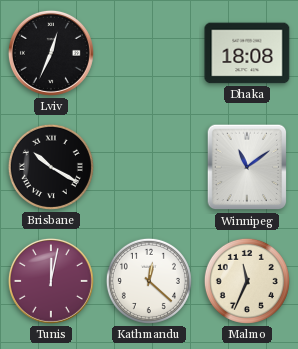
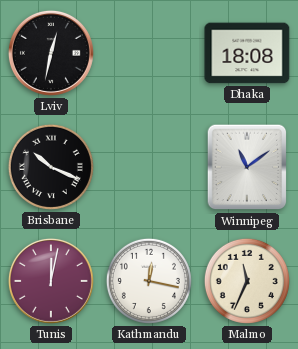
Lviv: 12:34 -> 12:32
Brisbane: 10:20 -> 10:19
Kathmandu: 12:22 -> 12:17
